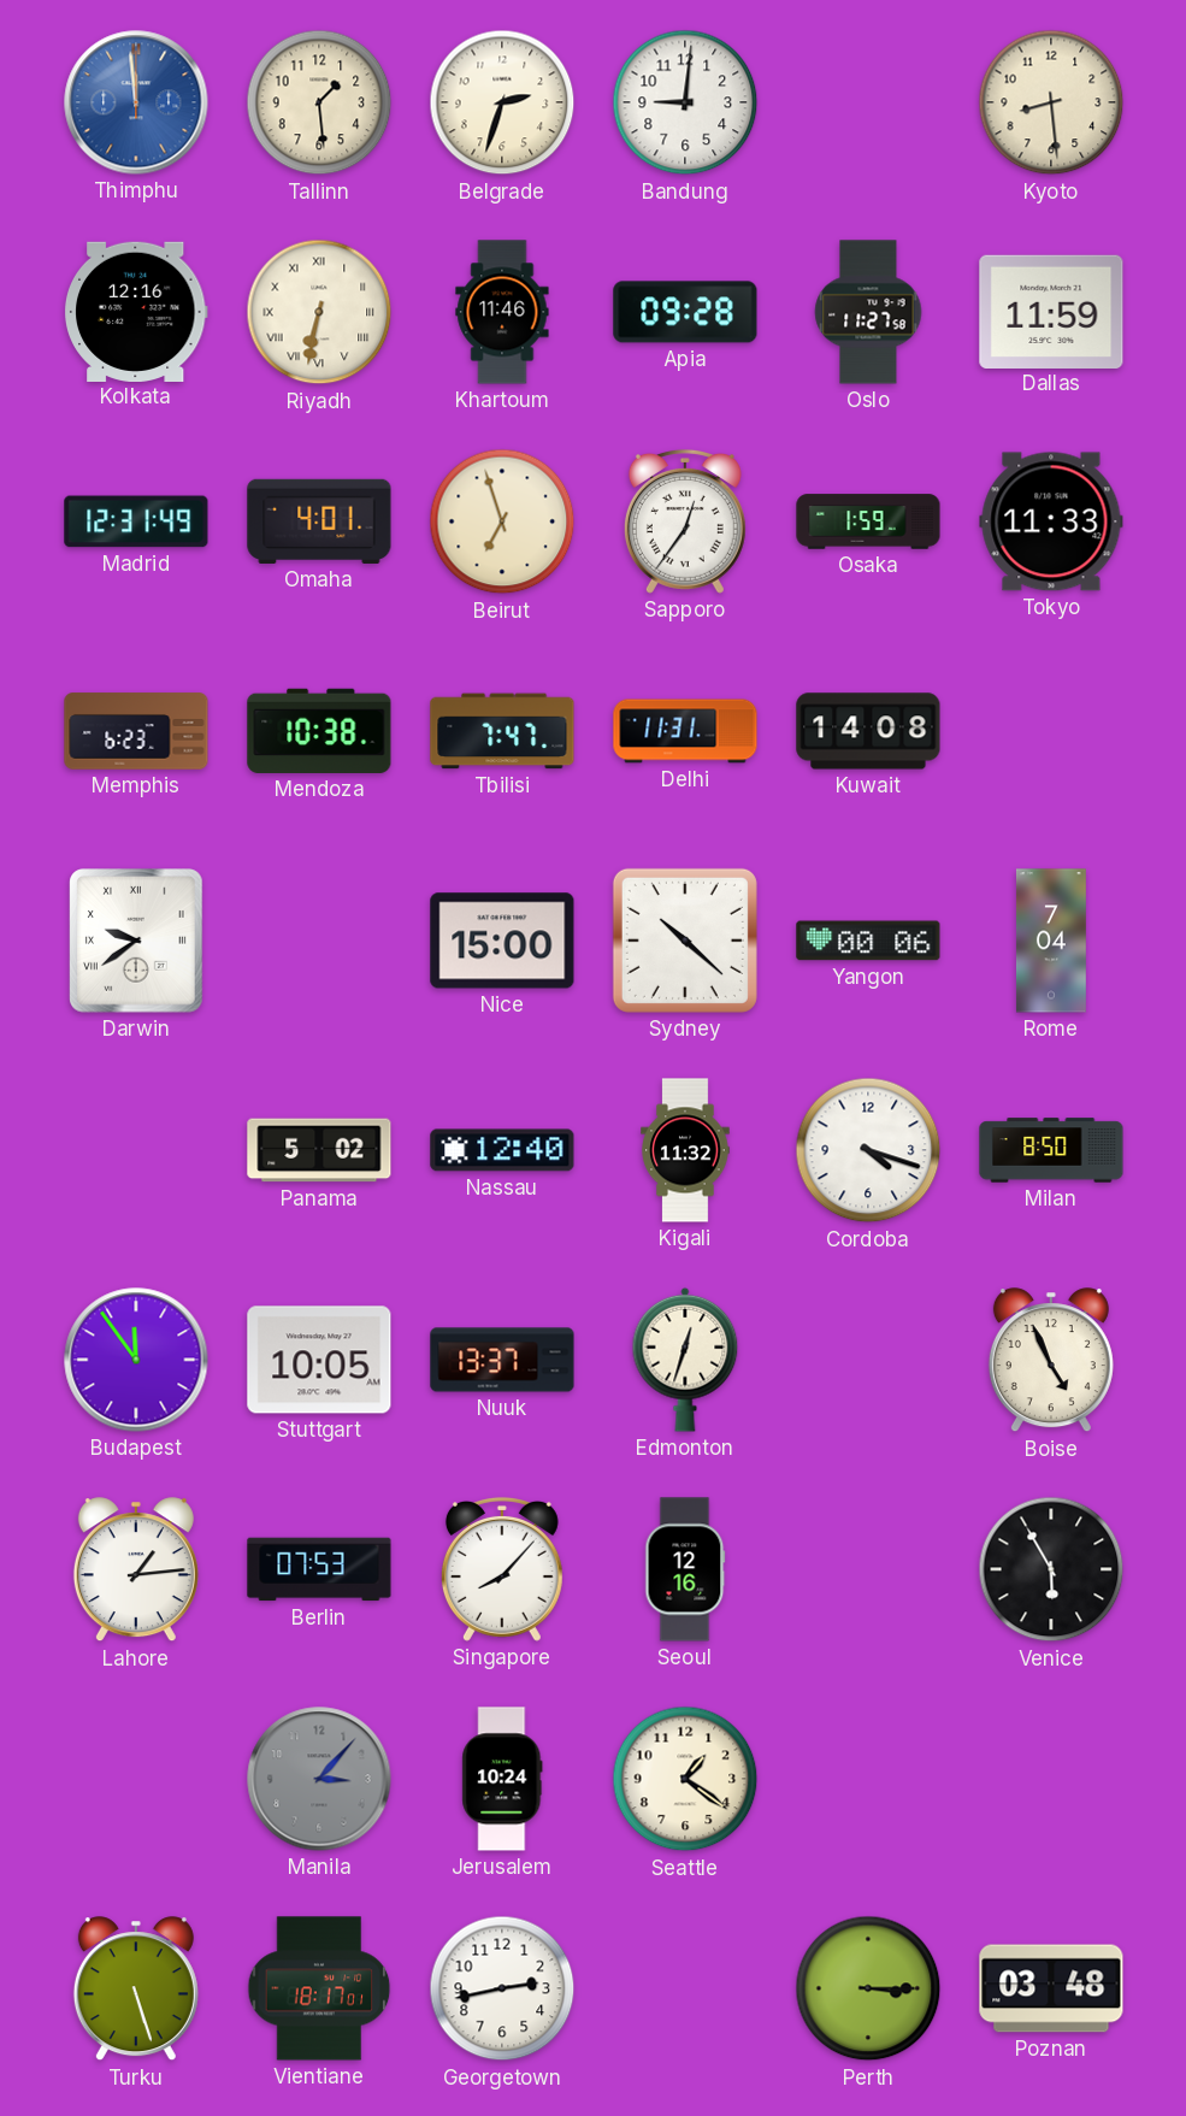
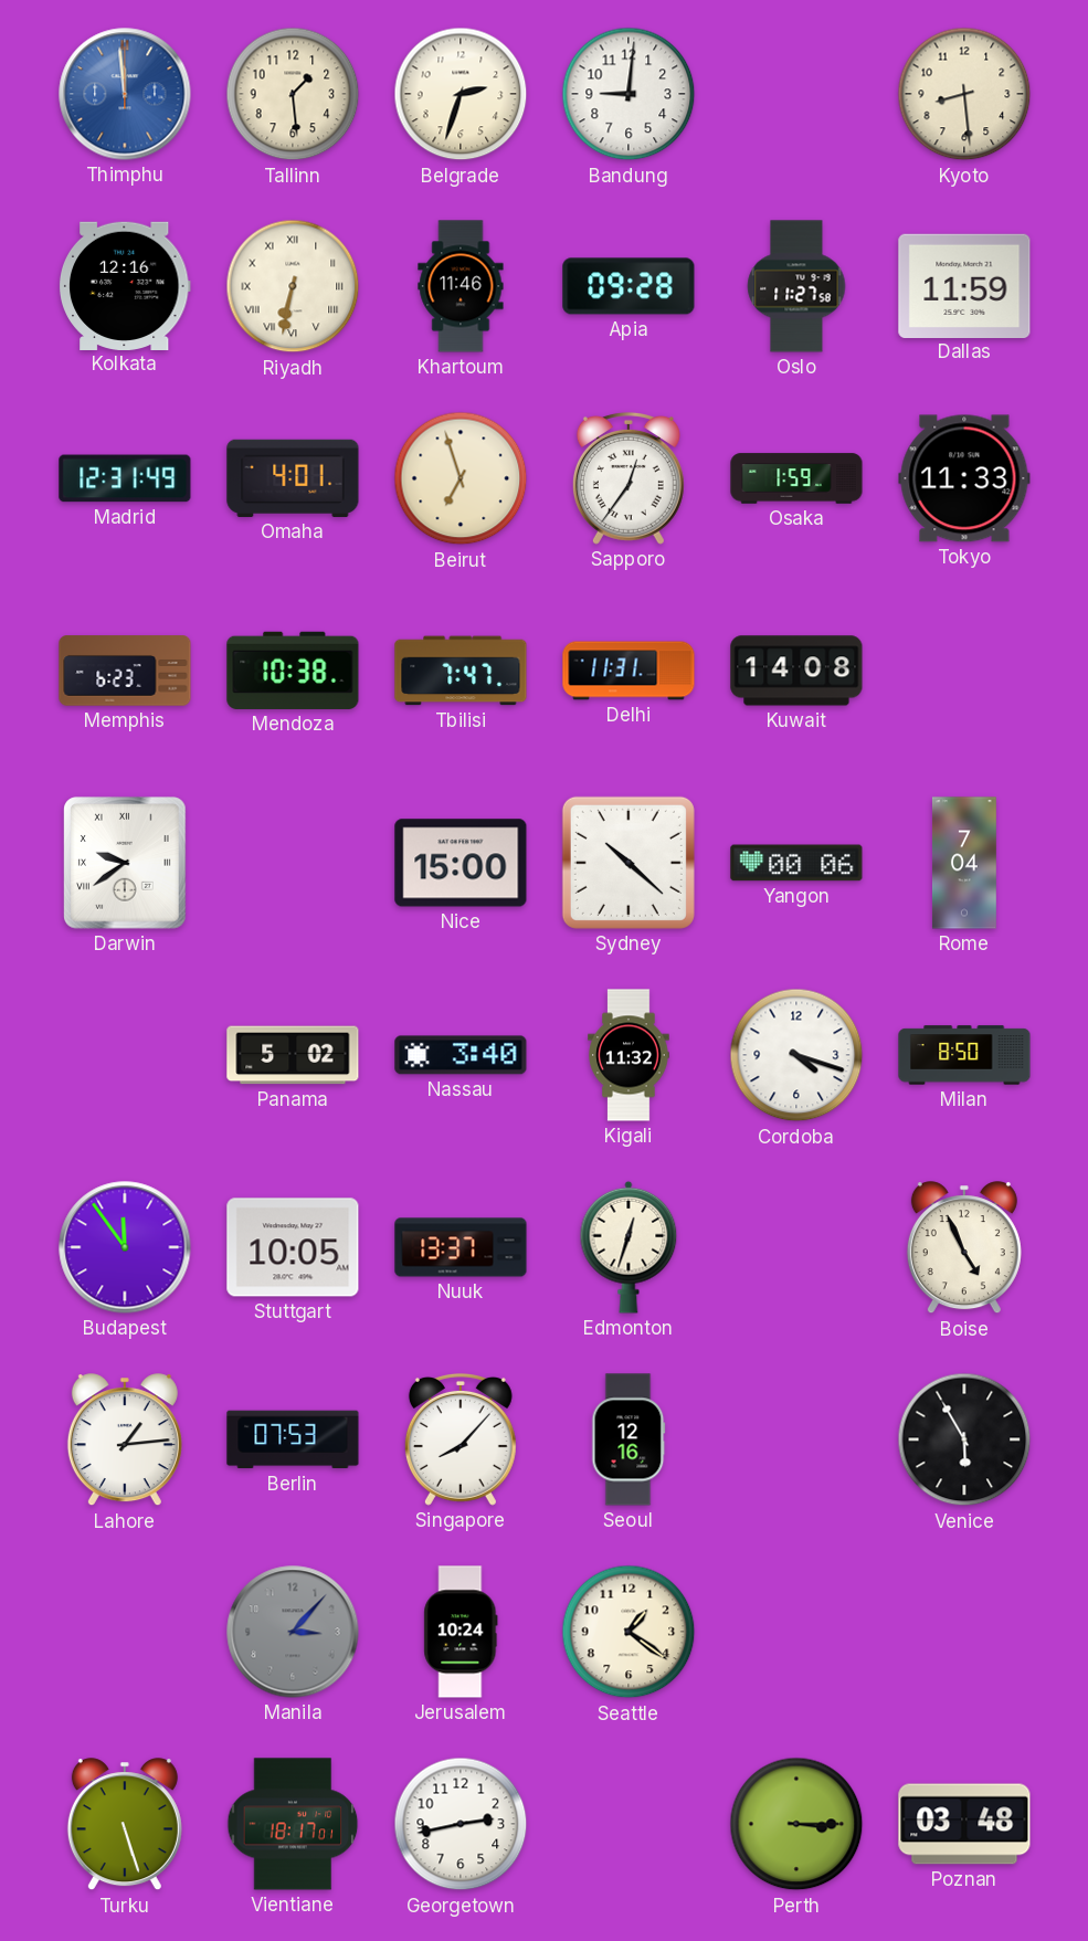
Nassau: 12:40 -> 3:40
